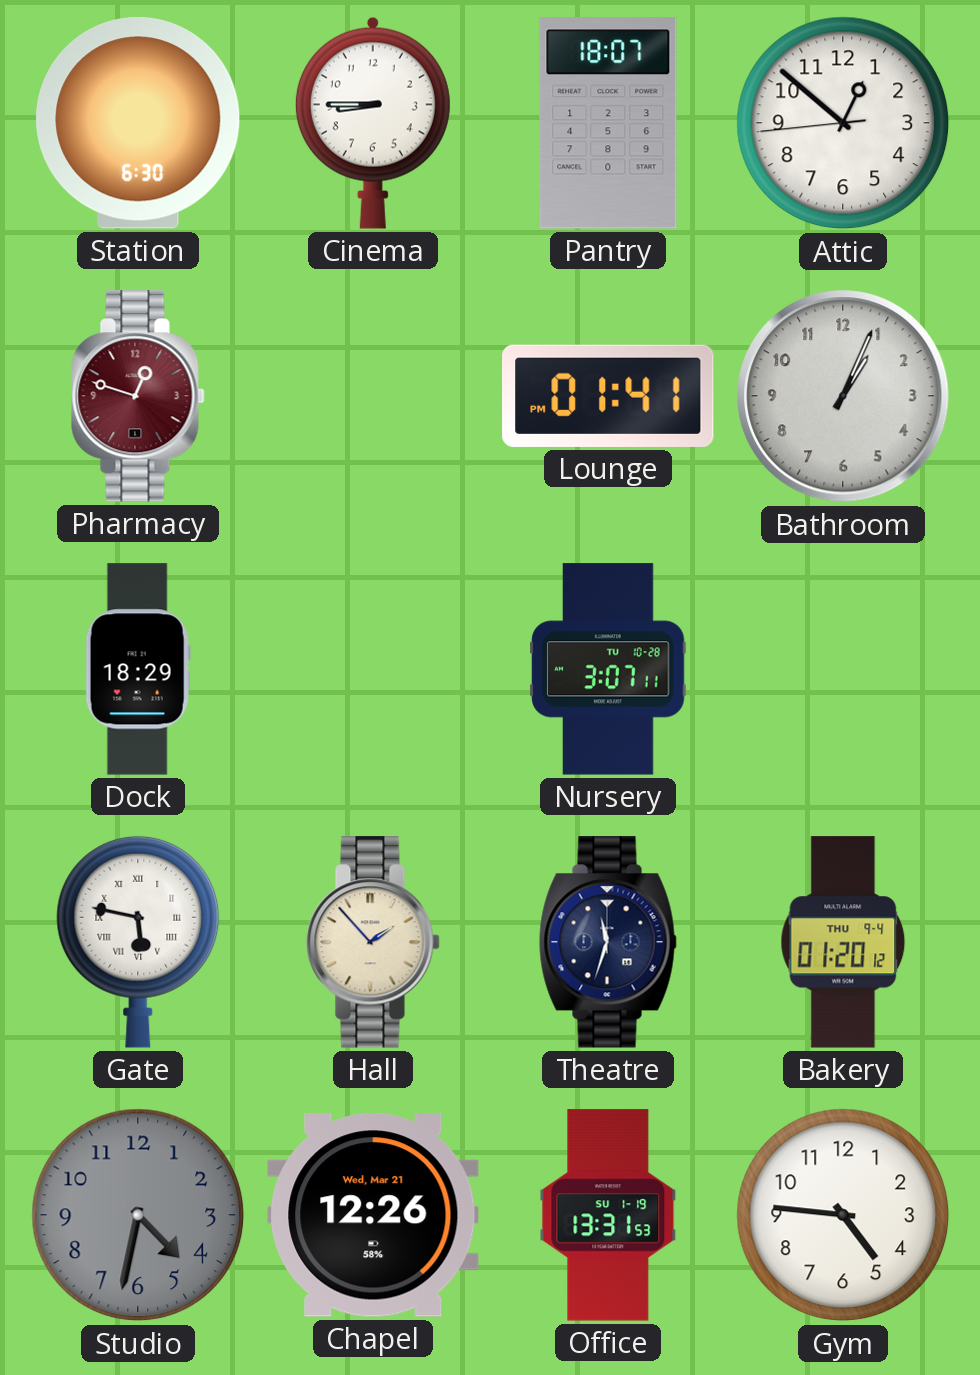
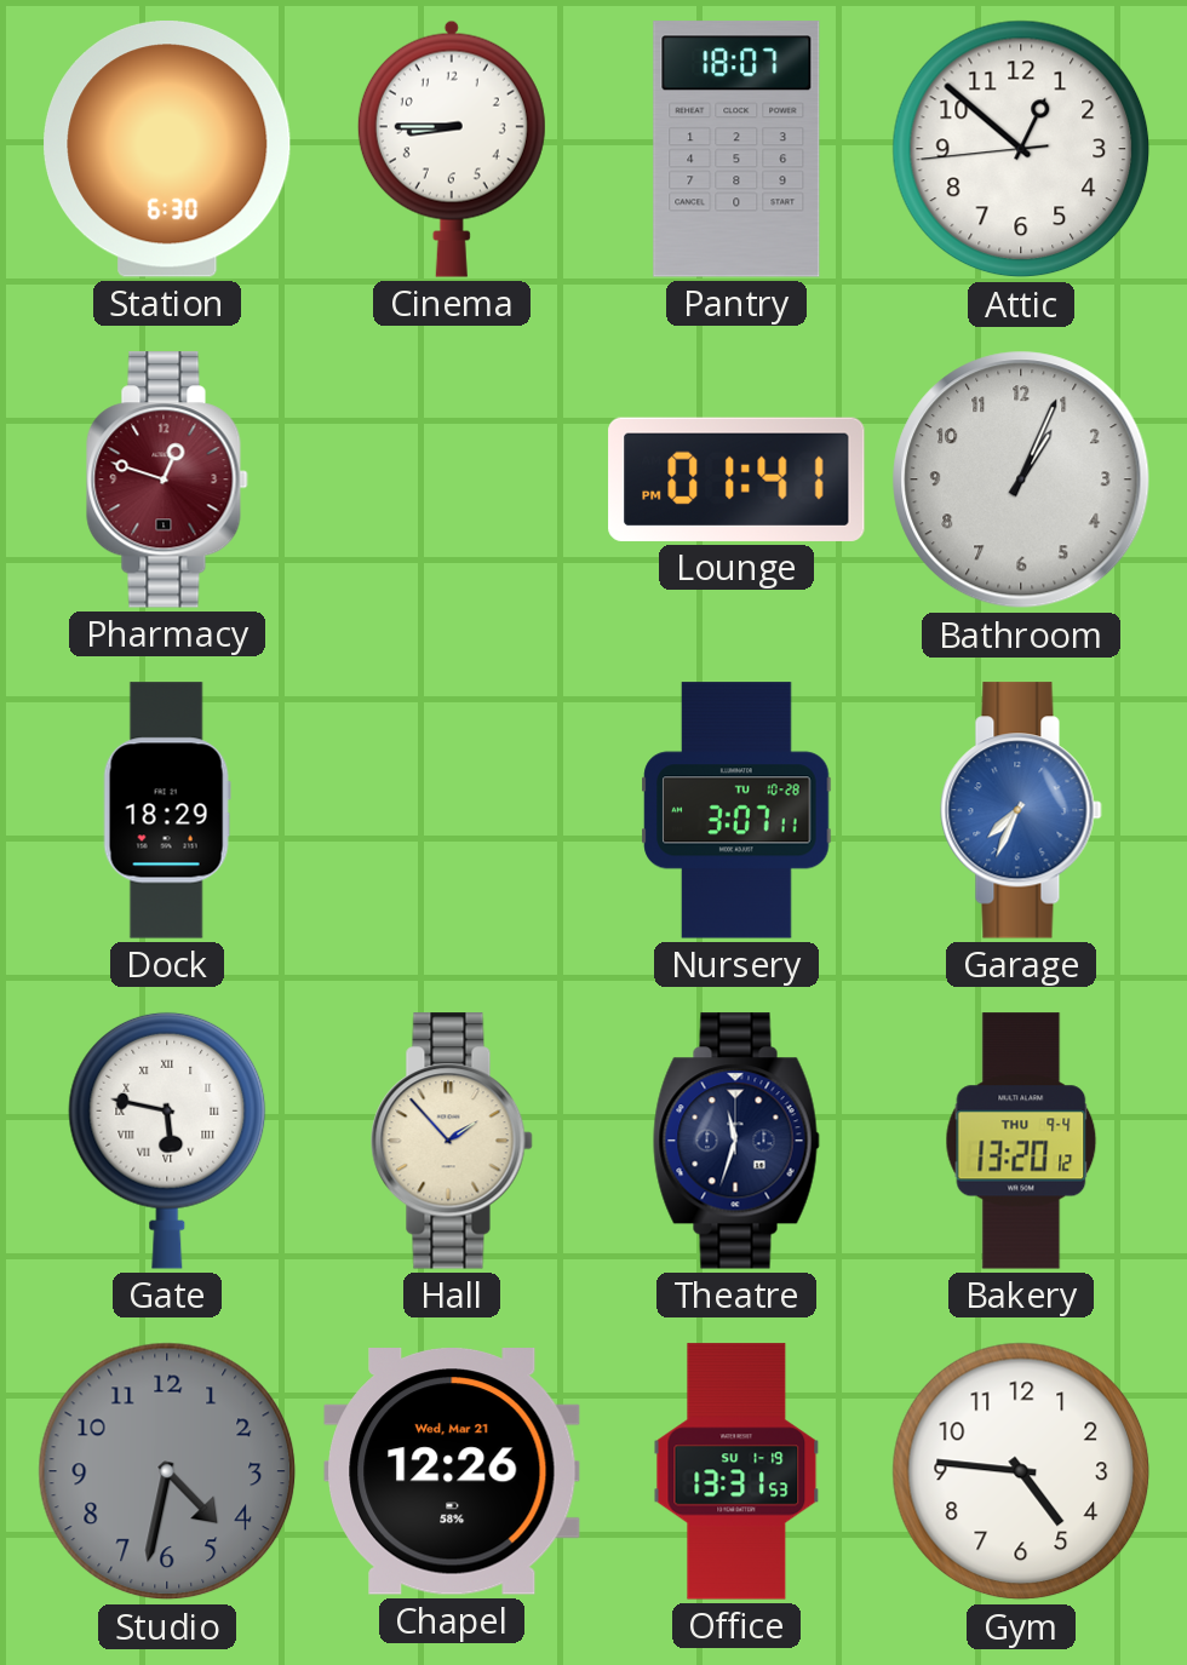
Garage: none -> 7:34
Bakery: 01:20 -> 13:20
